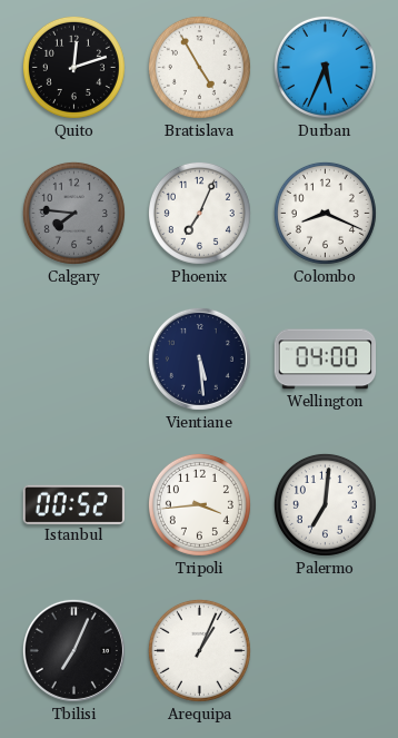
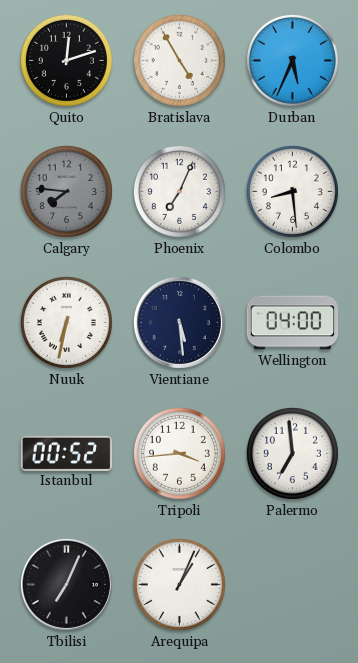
Colombo: 8:19 -> 8:29
Nuuk: none -> 6:32
Palermo: 7:01 -> 6:59
